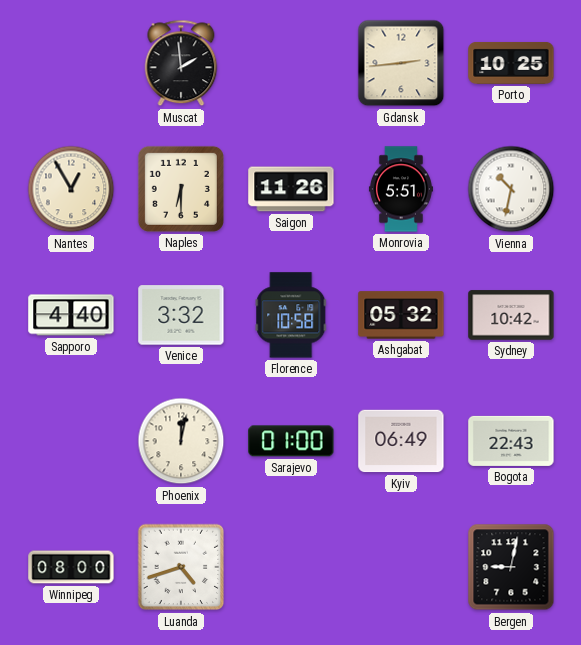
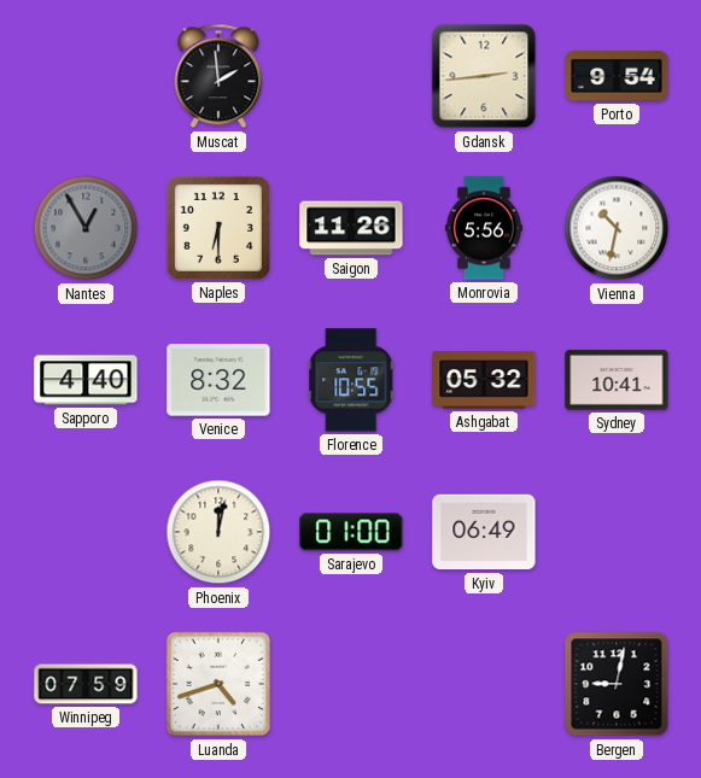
Porto: 10:25 -> 9:54
Nantes dial: cream -> grey
Monrovia: 5:51 -> 5:56
Venice: 3:32 -> 8:32
Florence: 10:58 -> 10:55
Sydney: 10:42 -> 10:41
Bogota: 22:43 -> none
Winnipeg: 08:00 -> 07:59
